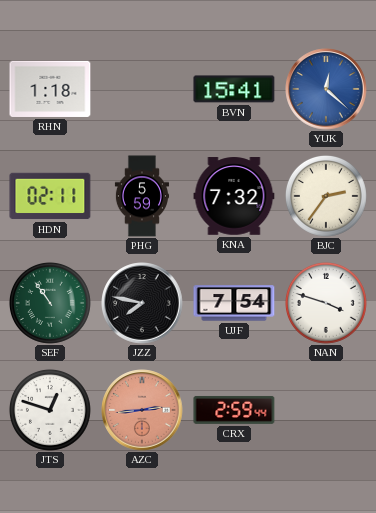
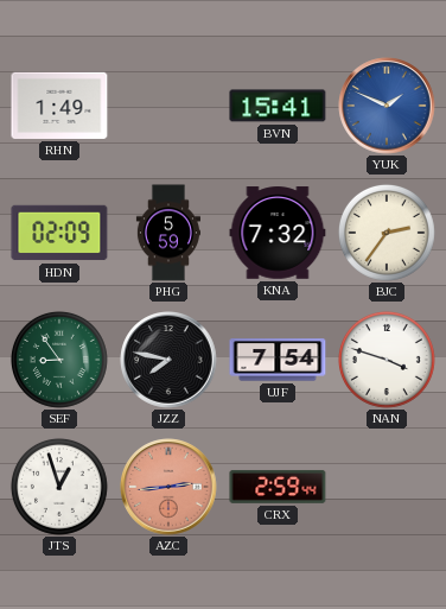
RHN: 1:18 -> 1:49
YUK: 12:22 -> 1:49
HDN: 02:11 -> 02:09
SEF: 10:54 -> 8:54
JTS: 12:48 -> 12:57
